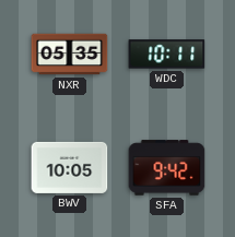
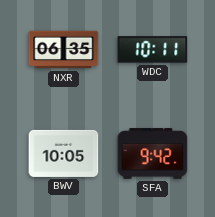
NXR: 05:35 -> 06:35
